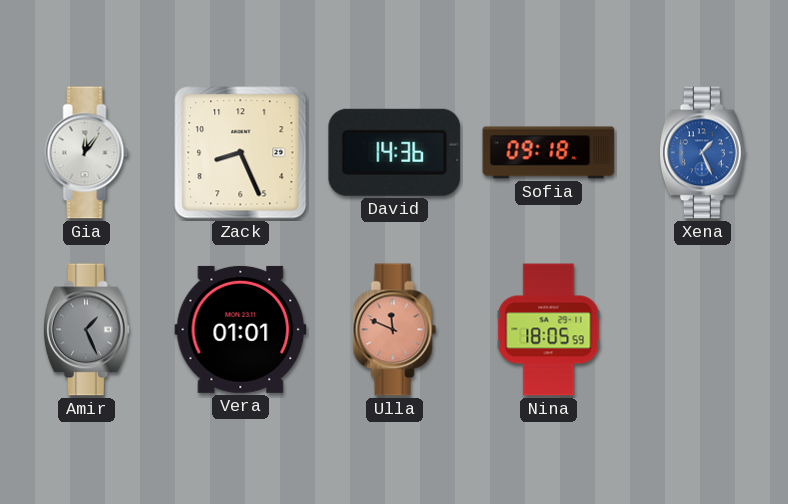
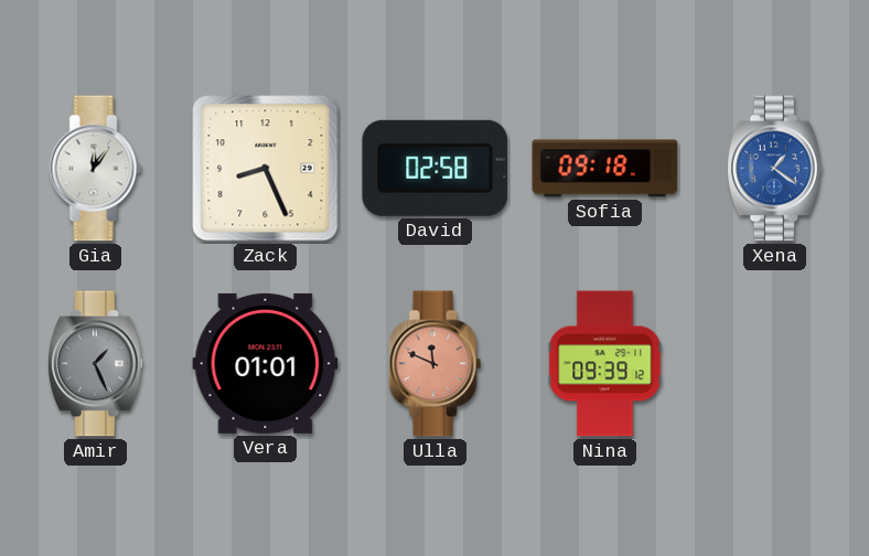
David: 14:36 -> 02:58
Xena: 1:26 -> 1:21
Nina: 18:05 -> 09:39
